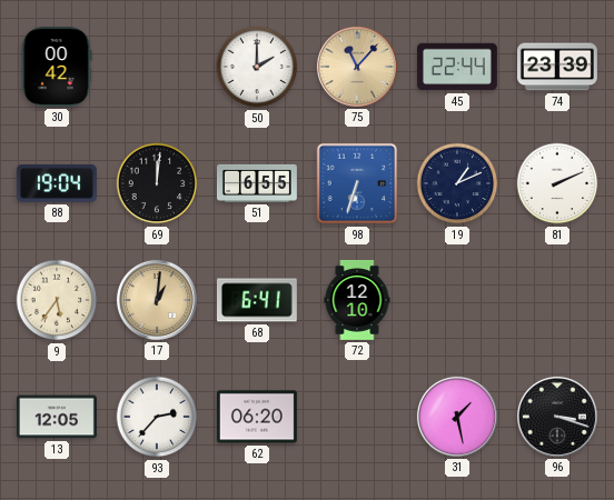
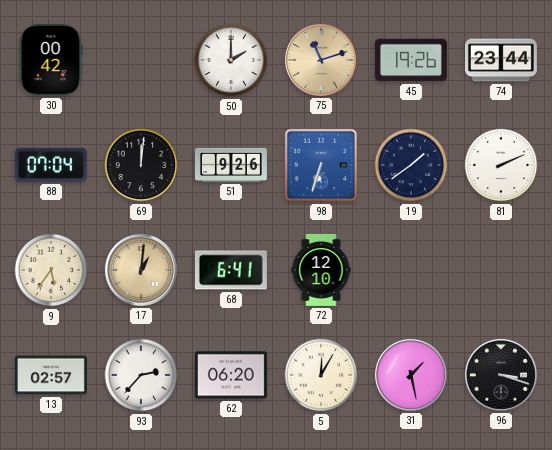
75: 11:07 -> 11:12
45: 22:44 -> 19:26
74: 23:39 -> 23:44
88: 19:04 -> 07:04
51: 6:55 -> 9:26
19: 1:11 -> 1:39
13: 12:05 -> 02:57
5: none -> 12:05
